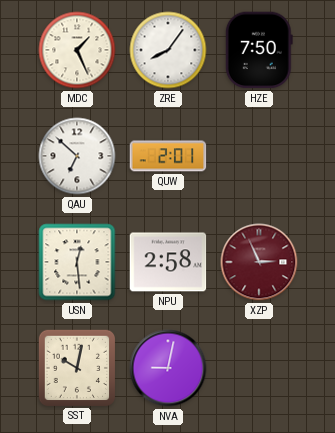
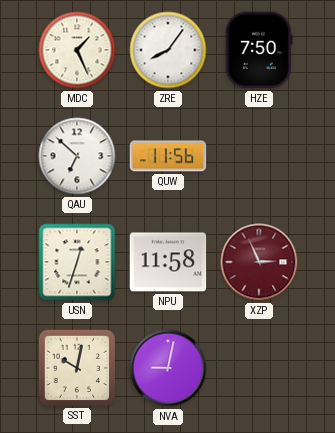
QUW: 2:01 -> 11:56
USN: 12:29 -> 12:33
NPU: 2:58 -> 11:58
